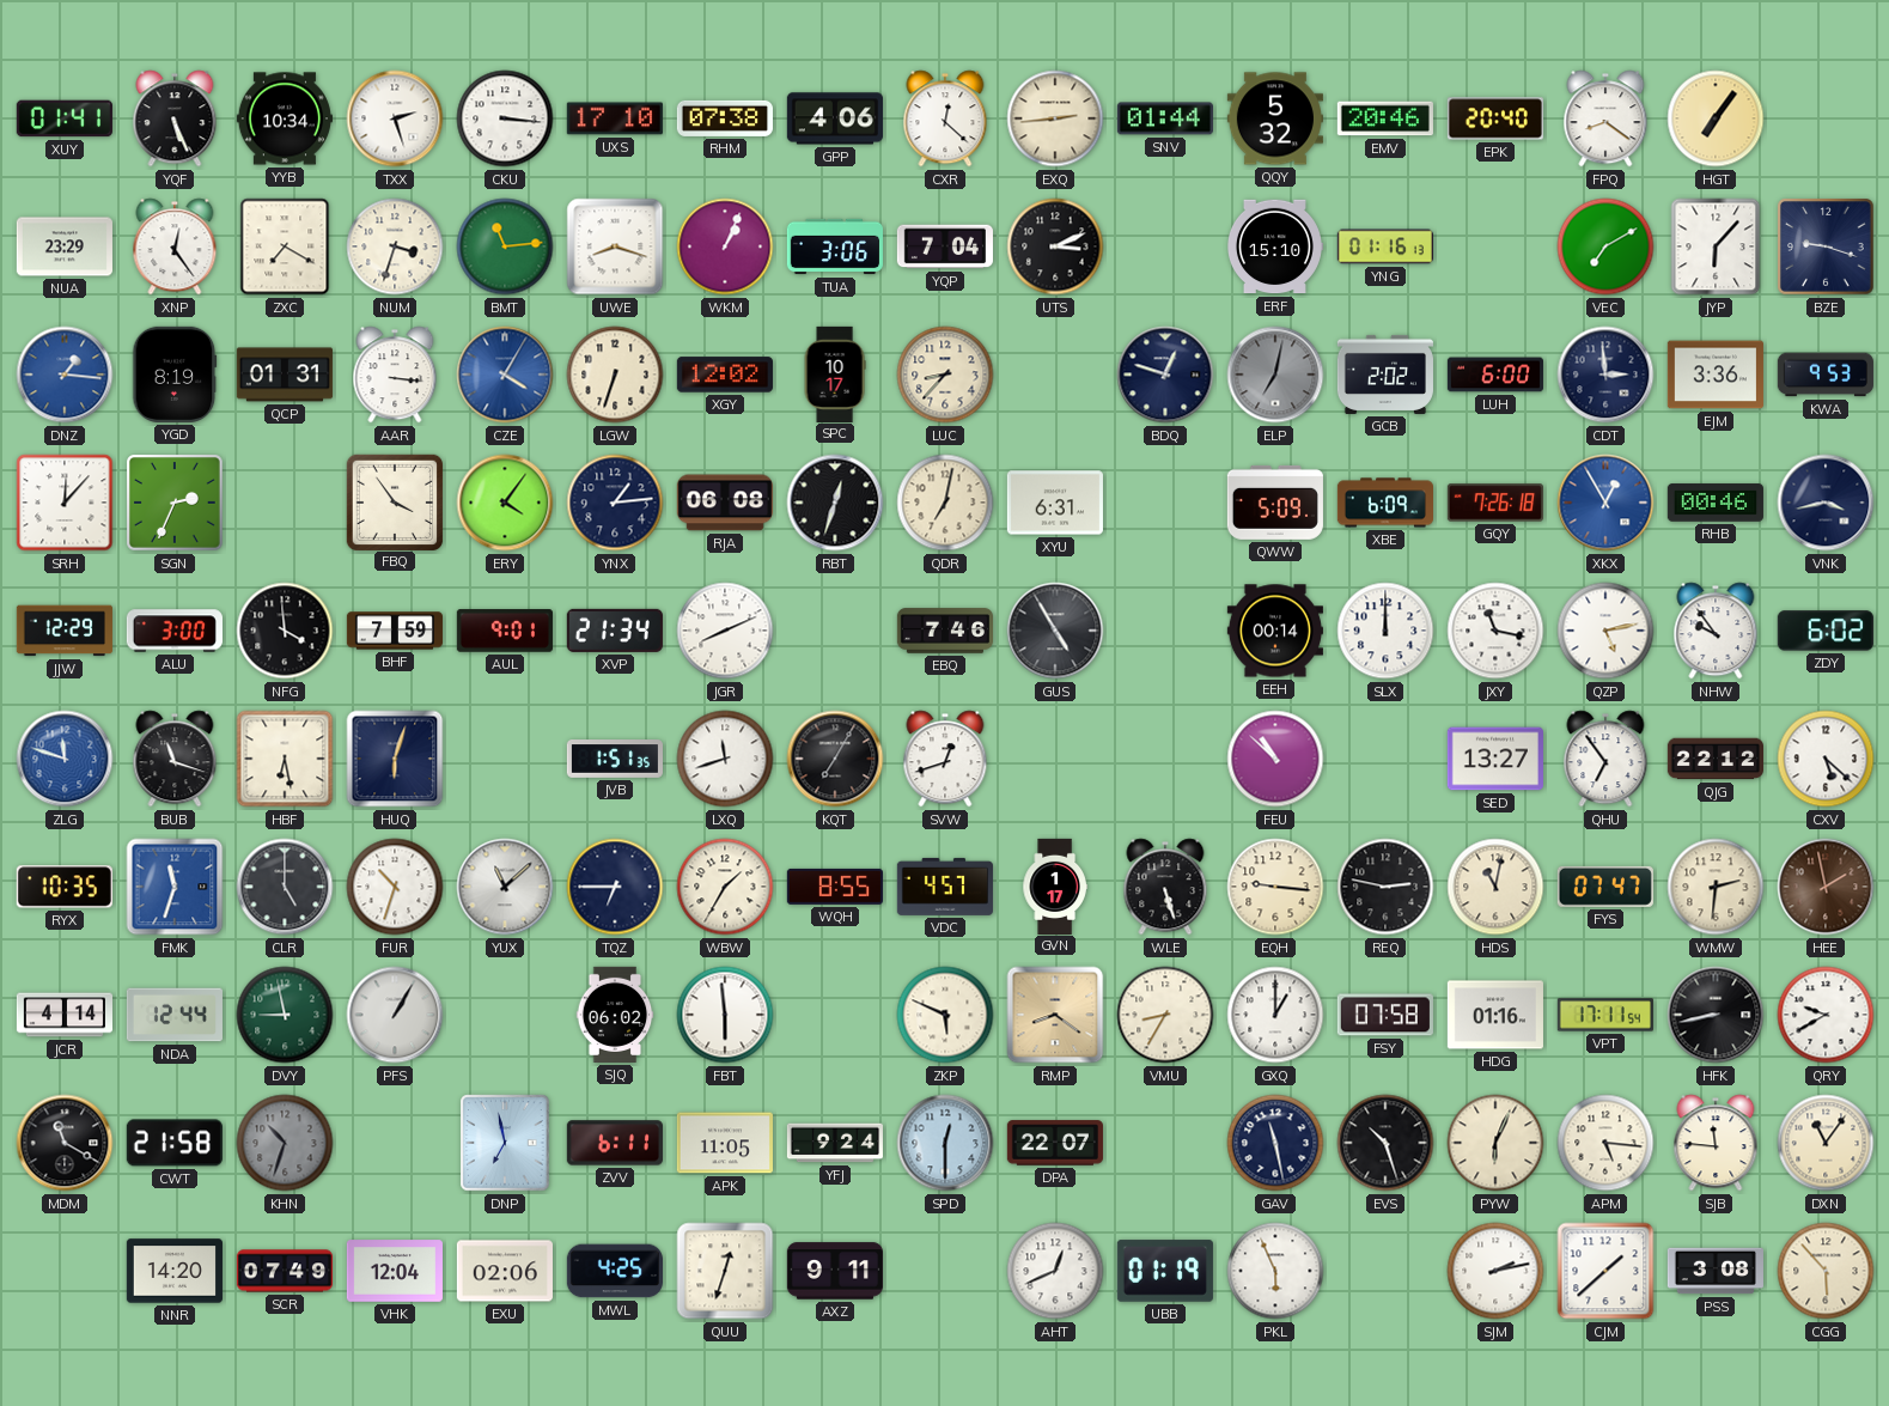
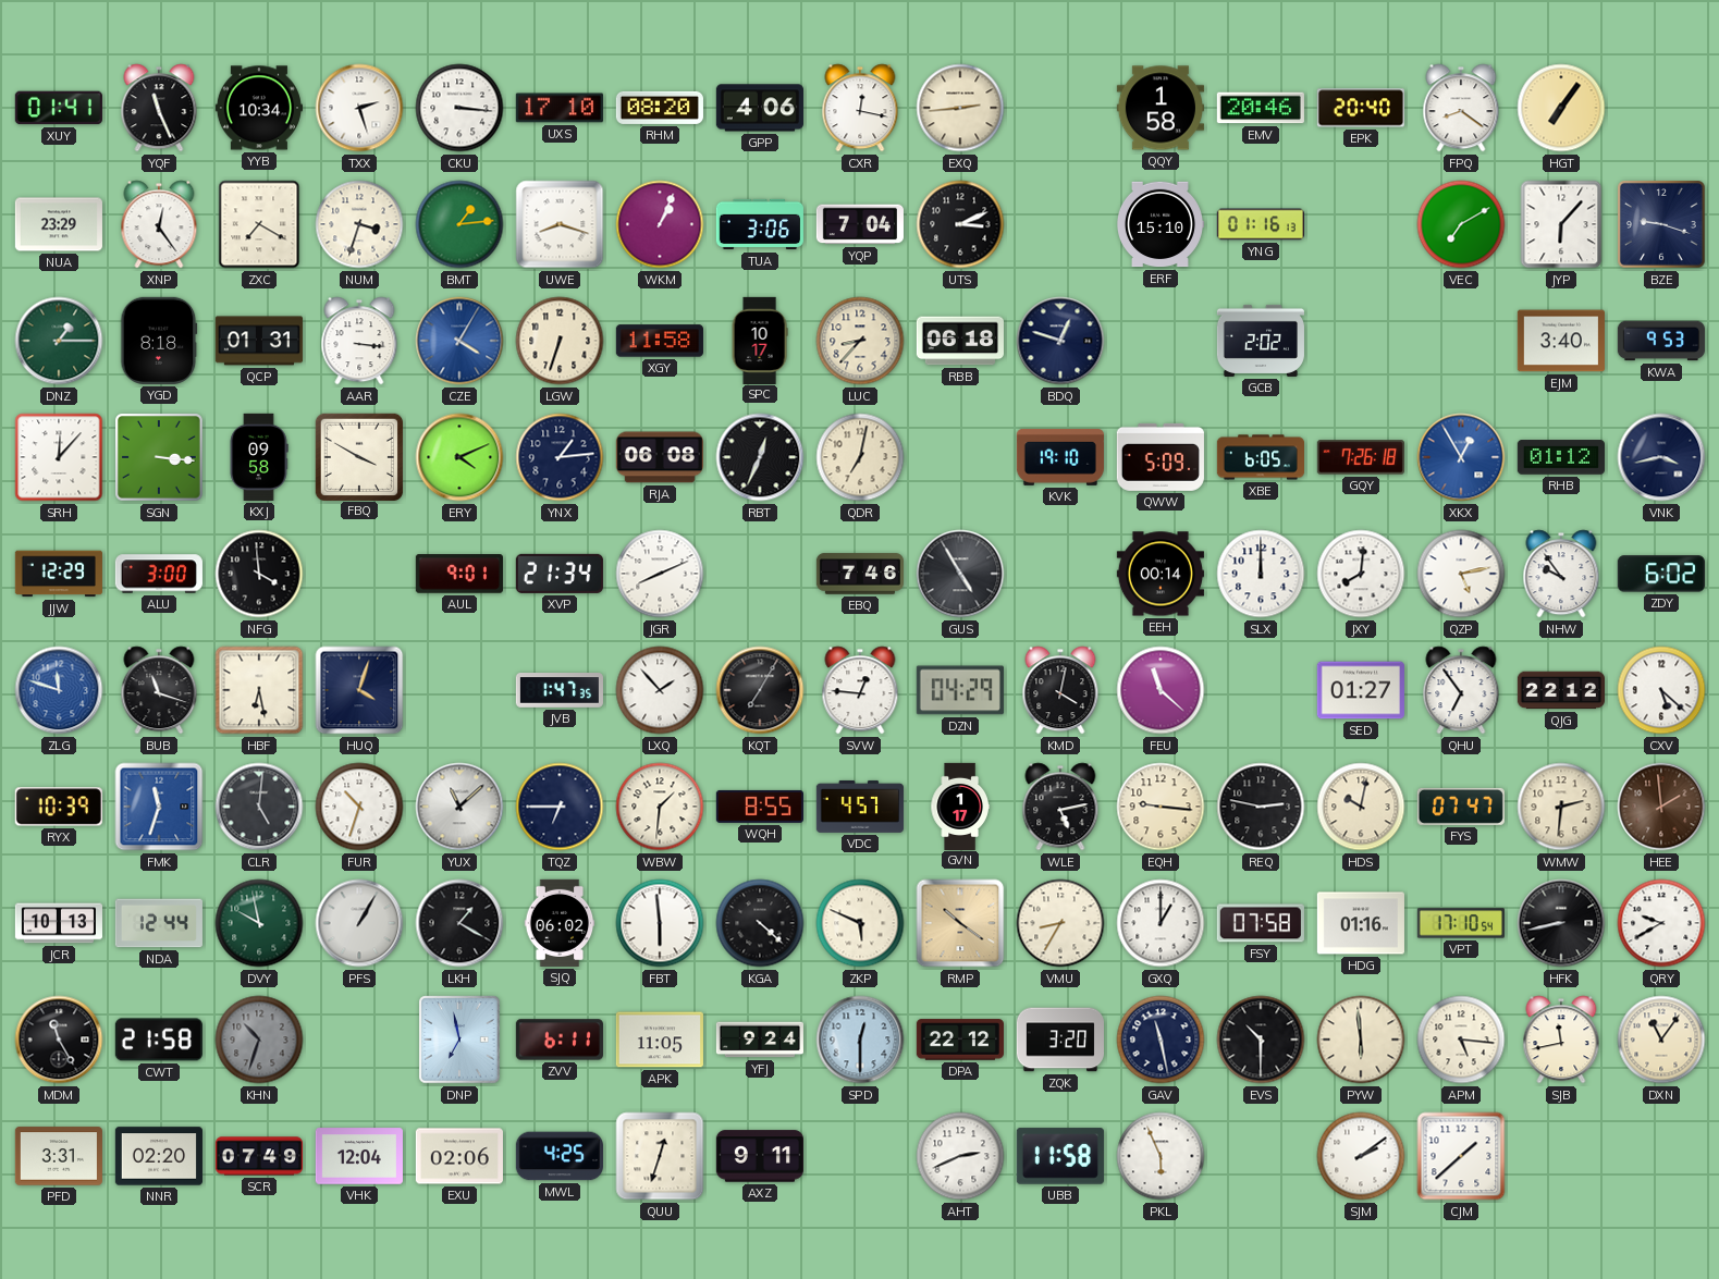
YQF: 5:26 -> 11:26
RHM: 07:38 -> 08:20
CXR: 12:22 -> 12:17
SNV: 01:44 -> none
QQY: 5:32 -> 1:58
BMT: 11:14 -> 1:14
DNZ: 1:16 -> 1:15
DNZ dial: blue -> green
YGD: 8:19 -> 8:18
XGY: 12:02 -> 11:58
RBB: none -> 06:18
ELP: 7:02 -> none
LUH: 6:00 -> none
CDT: 2:59 -> none
EJM: 3:36 -> 3:40
SGN: 2:34 -> 3:16
KXJ: none -> 09:58
FBQ: 3:54 -> 3:50
ERY: 4:06 -> 4:11
RBT: 12:33 -> 12:34
XYU: 6:31 -> none
KVK: none -> 19:10
XBE: 6:09 -> 6:05
RHB: 00:46 -> 01:12
BHF: 7:59 -> none
JXY: 11:17 -> 8:01
HUQ: 6:03 -> 4:03
JVB: 1:51 -> 1:47
LXQ: 11:42 -> 1:53
SVW: 12:42 -> 12:46
DZN: none -> 04:29
KMD: none -> 4:02
FEU: 10:52 -> 11:22
SED: 13:27 -> 01:27
RYX: 10:35 -> 10:39
CLR: 5:00 -> 5:01
WBW: 1:35 -> 1:31
WLE: 5:27 -> 5:13
HDS: 11:02 -> 10:02
HEE: 1:58 -> 1:59
JCR: 4:14 -> 10:13
DVY: 8:58 -> 9:58
LKH: none -> 1:20
KGA: none -> 4:22
RMP: 8:21 -> 10:21
VPT: 17:11 -> 17:10
MDM: 11:20 -> 11:25
DPA: 22:07 -> 22:12
ZQK: none -> 3:20
EVS: 10:27 -> 10:30
PYW: 6:04 -> 5:59
SJB: 11:46 -> 11:43
PFD: none -> 3:31
NNR: 14:20 -> 02:20
AHT: 12:41 -> 2:41
UBB: 01:19 -> 11:58
SJM: 2:13 -> 2:09
PSS: 3:08 -> none
CGG: 5:53 -> none
